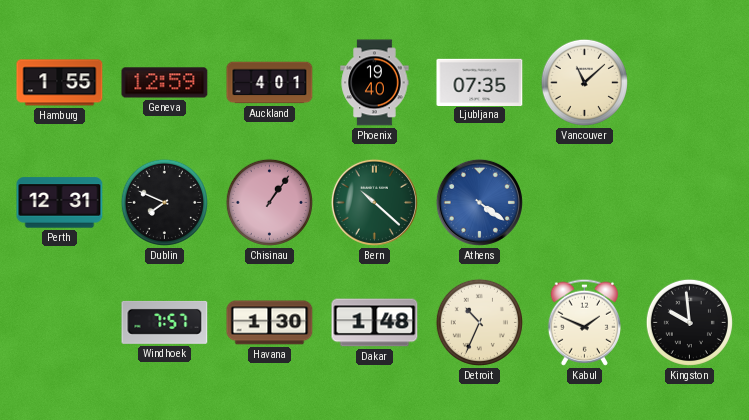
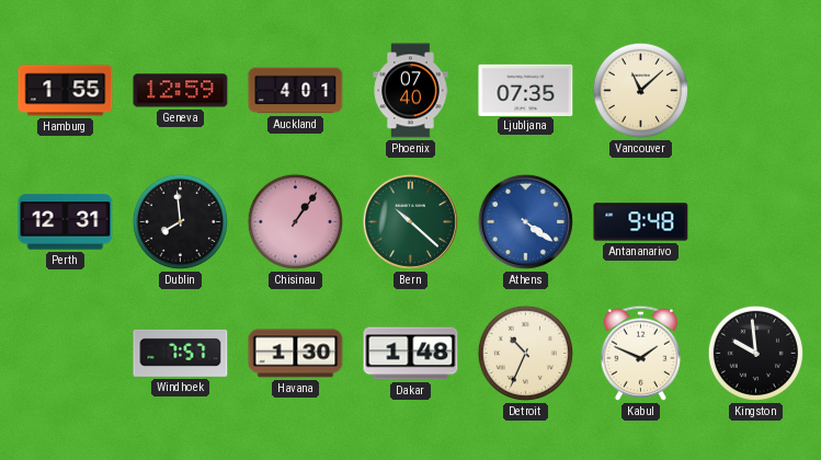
Phoenix: 19:40 -> 07:40
Dublin: 7:49 -> 7:59
Antananarivo: none -> 9:48
